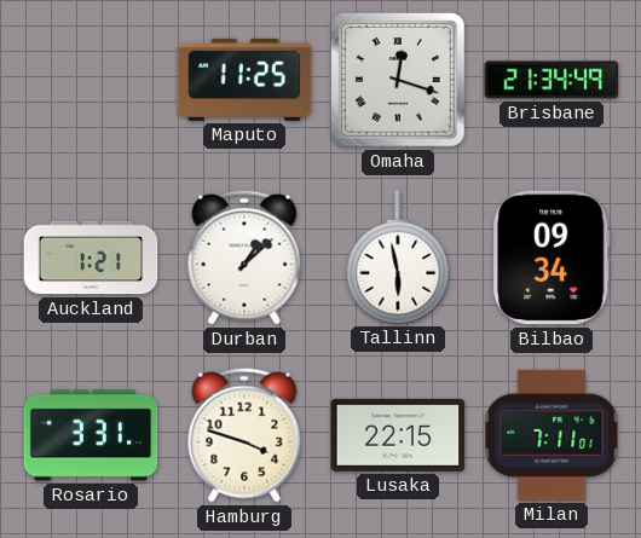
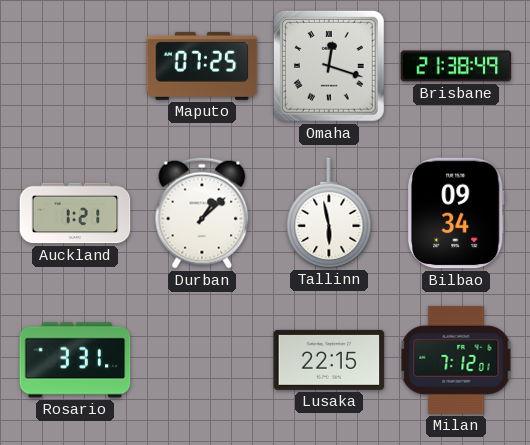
Maputo: 11:25 -> 07:25
Brisbane: 21:34 -> 21:38
Hamburg: 3:48 -> none
Milan: 7:11 -> 7:12
